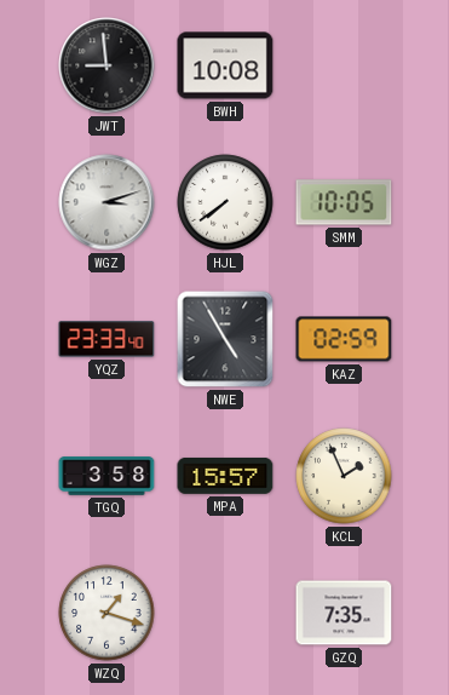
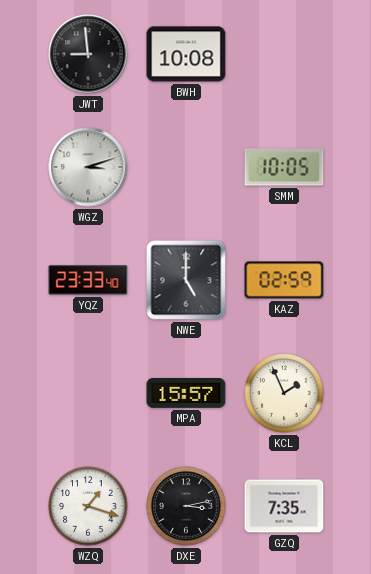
HJL: 7:39 -> none
NWE: 4:55 -> 5:00
TGQ: 3:58 -> none
DXE: none -> 3:13
